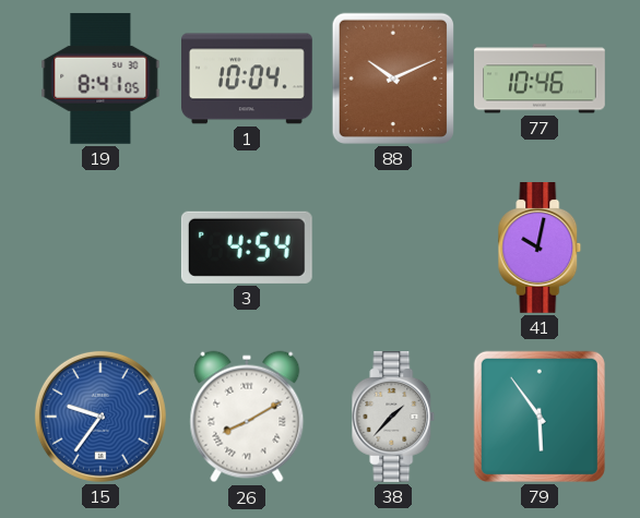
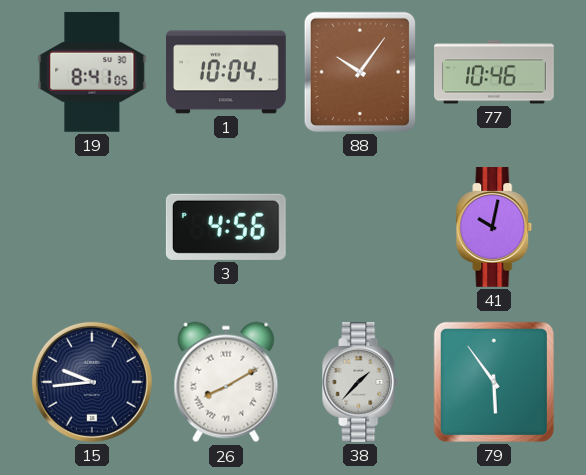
88: 10:11 -> 10:06
3: 4:54 -> 4:56
15: 9:36 -> 9:44
15 dial: blue -> navy
